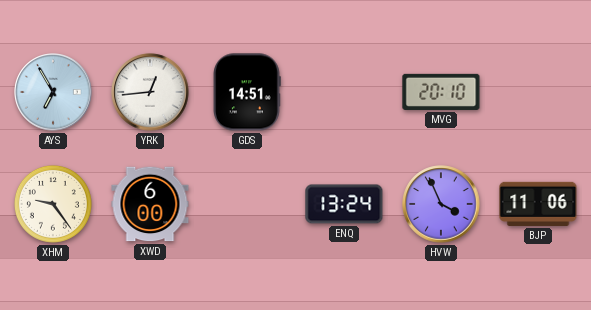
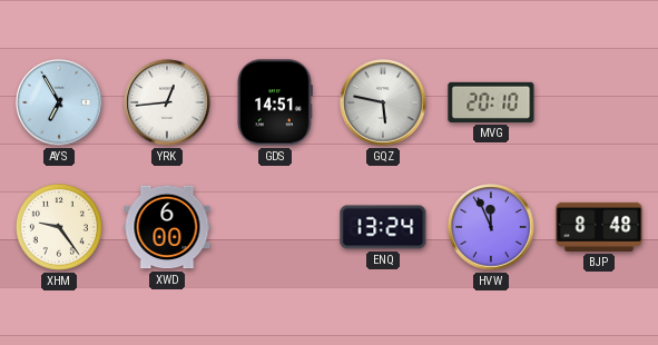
GQZ: none -> 5:47
HVW: 3:56 -> 11:56
BJP: 11:06 -> 8:48
